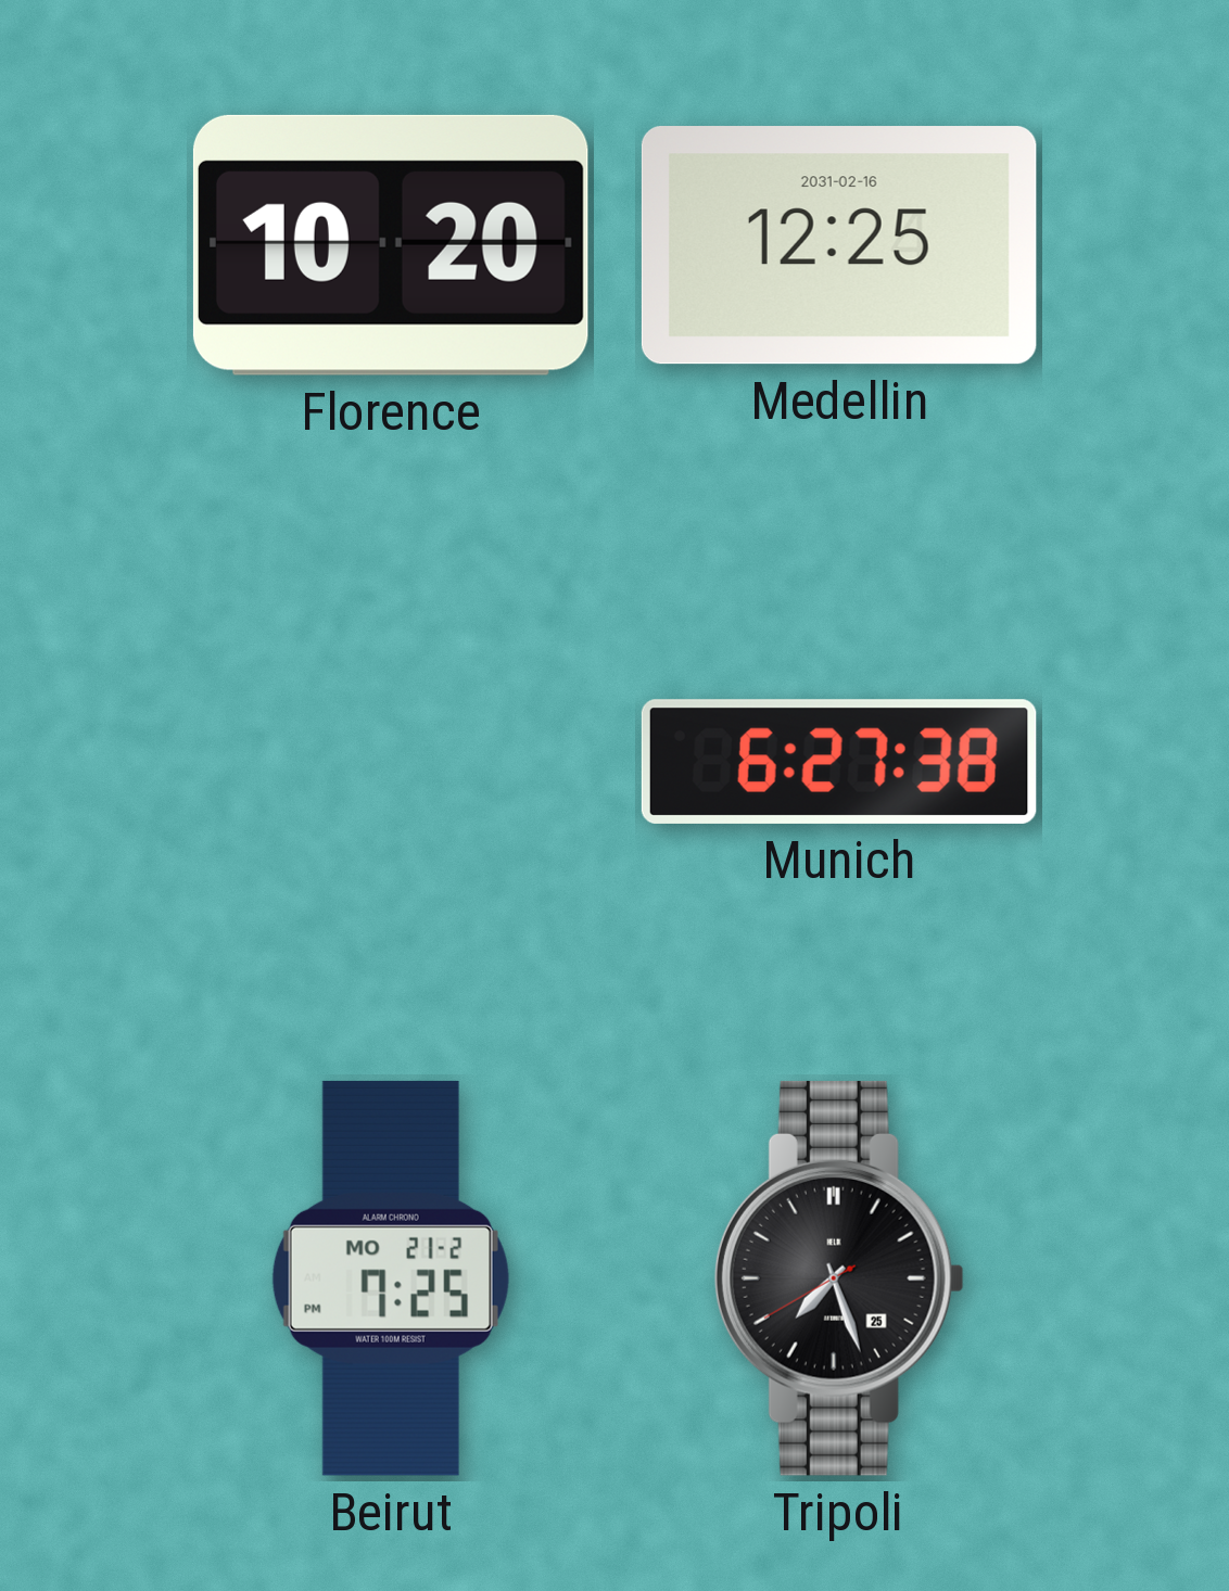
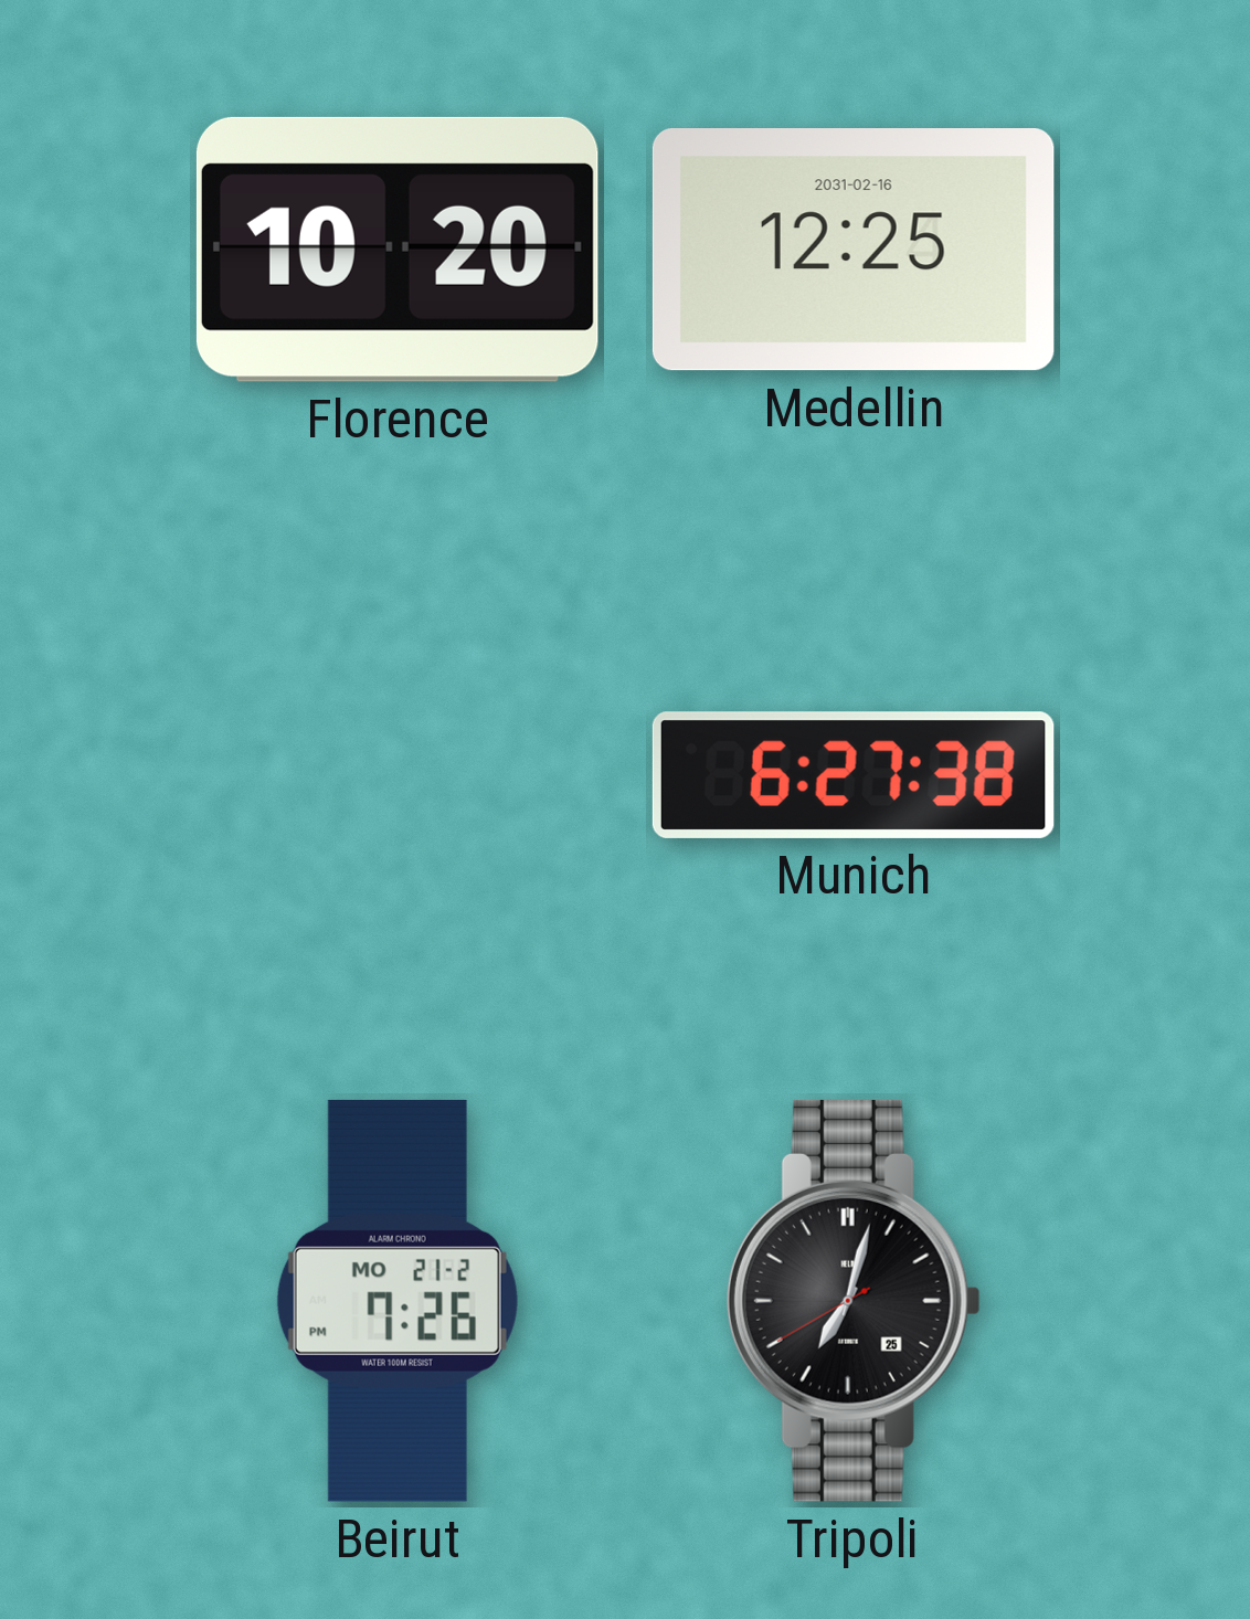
Beirut: 7:25 -> 7:26
Tripoli: 7:26 -> 7:02
